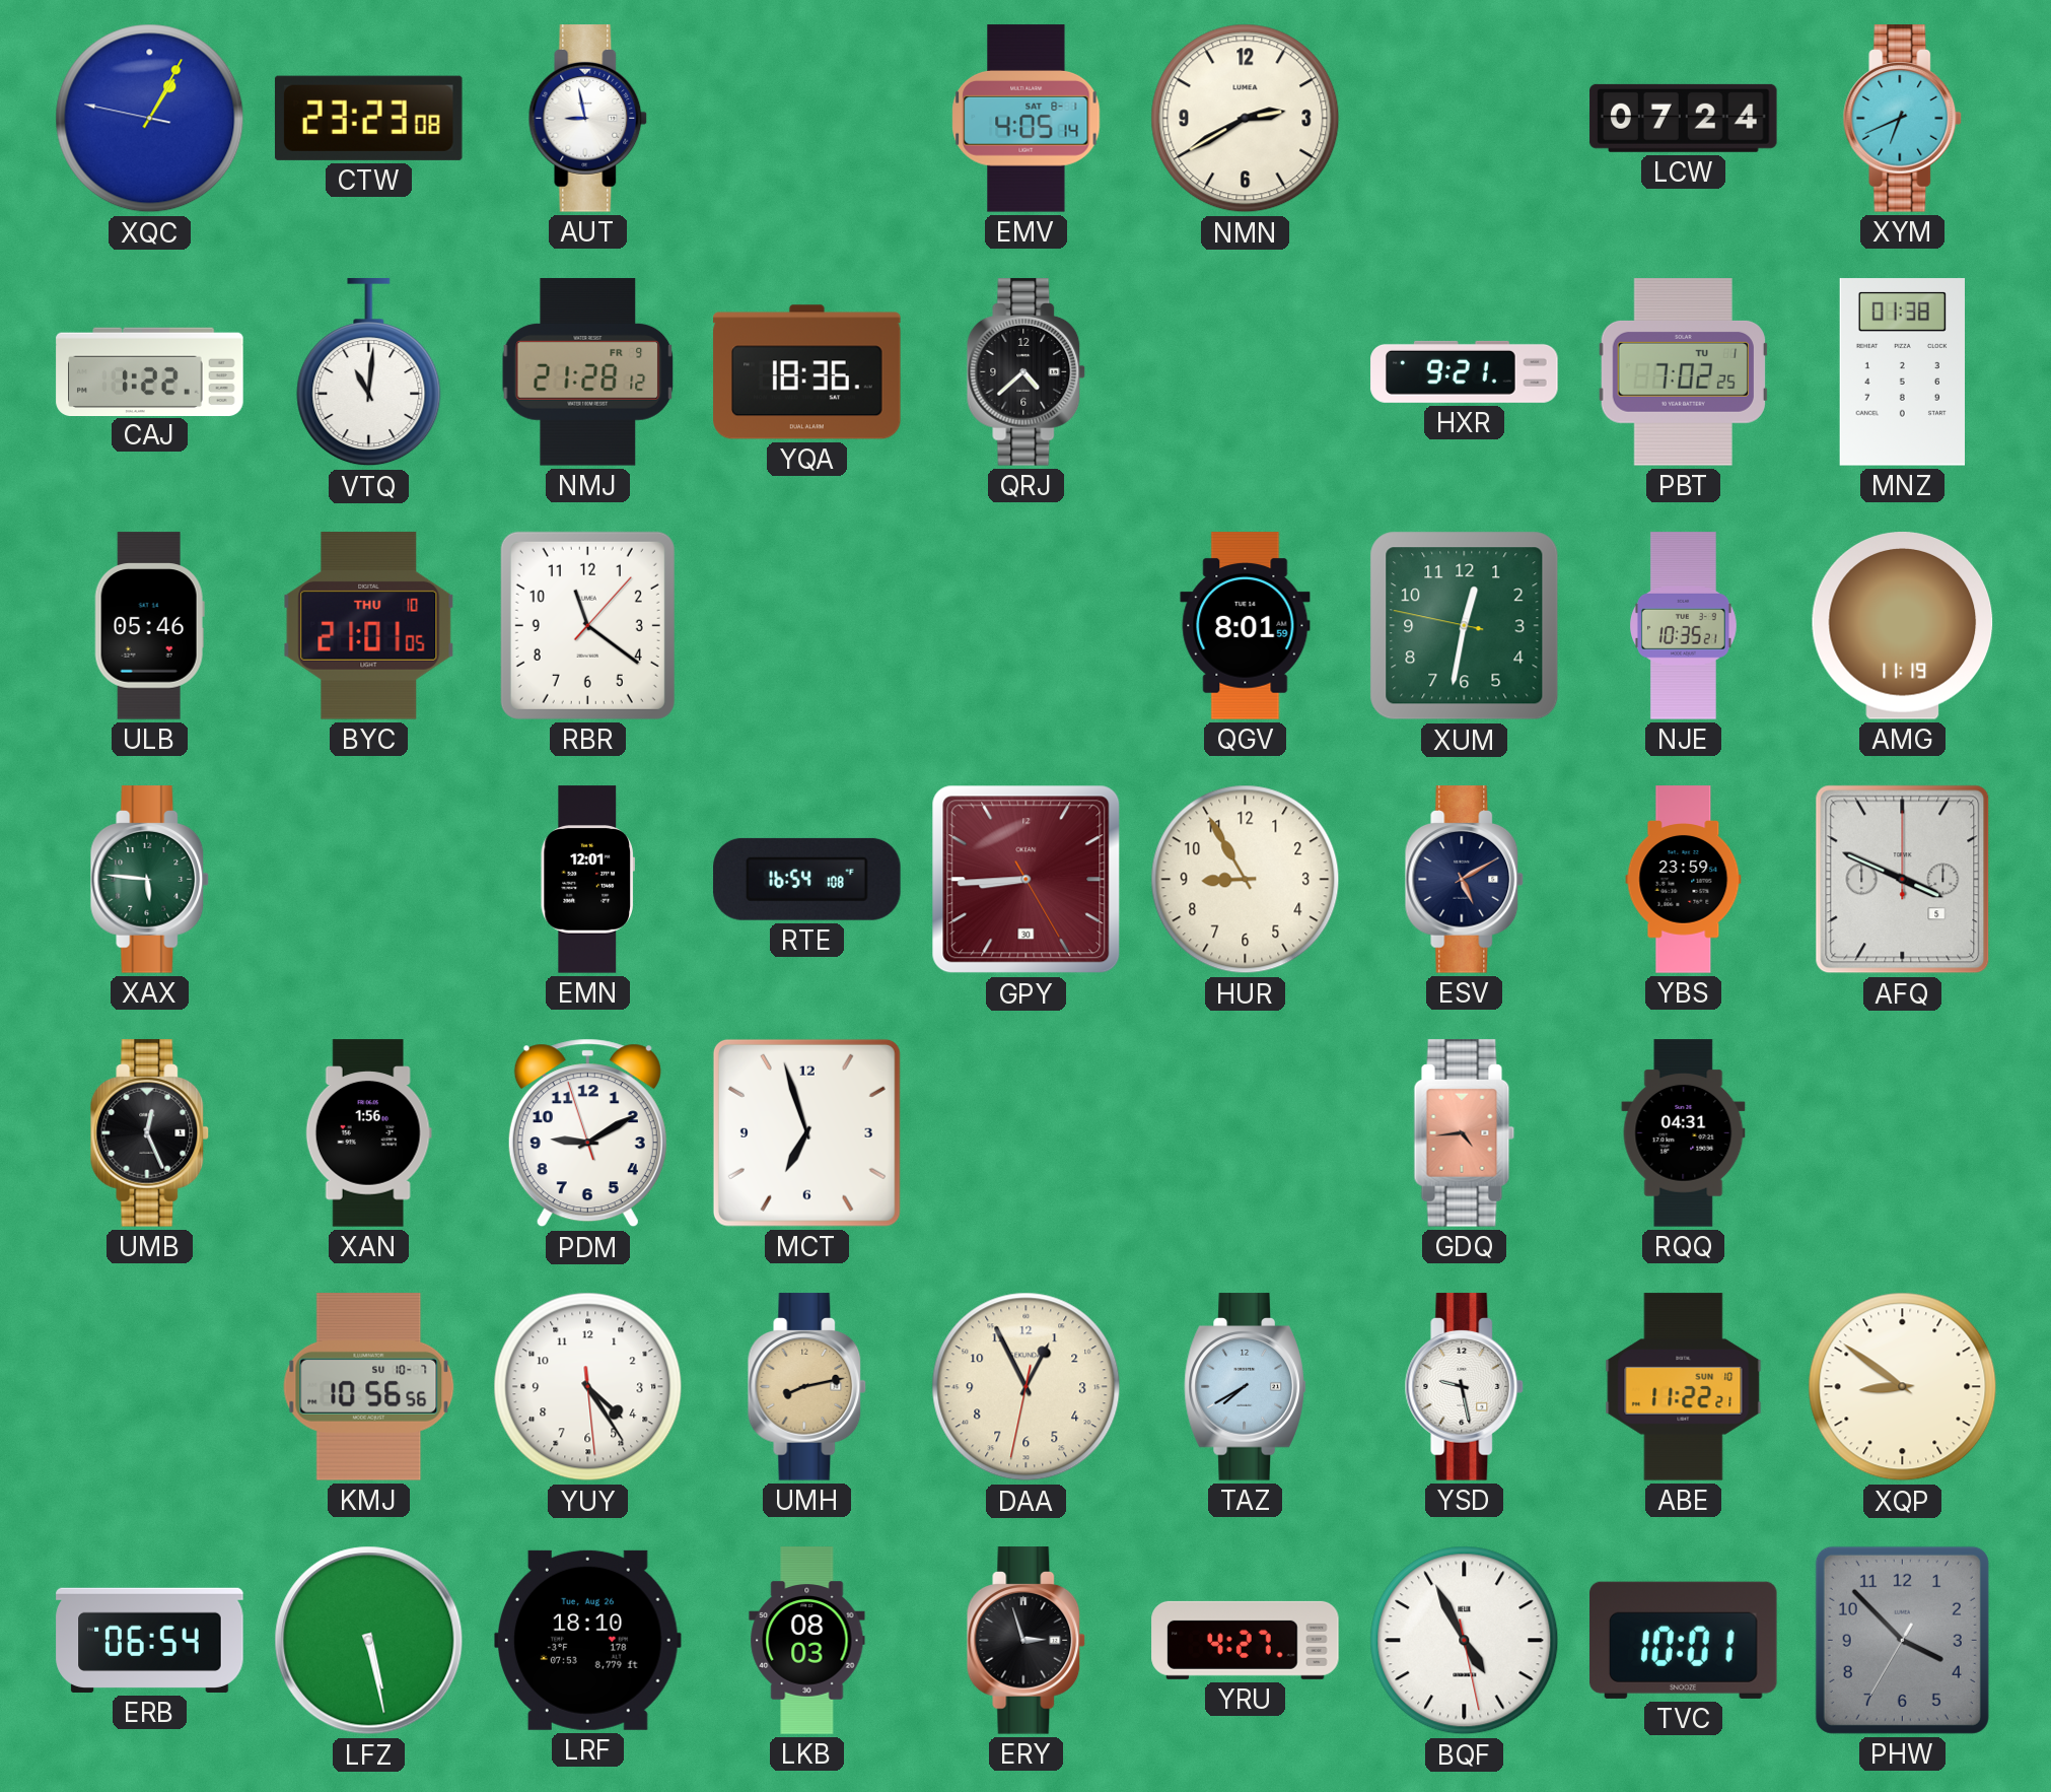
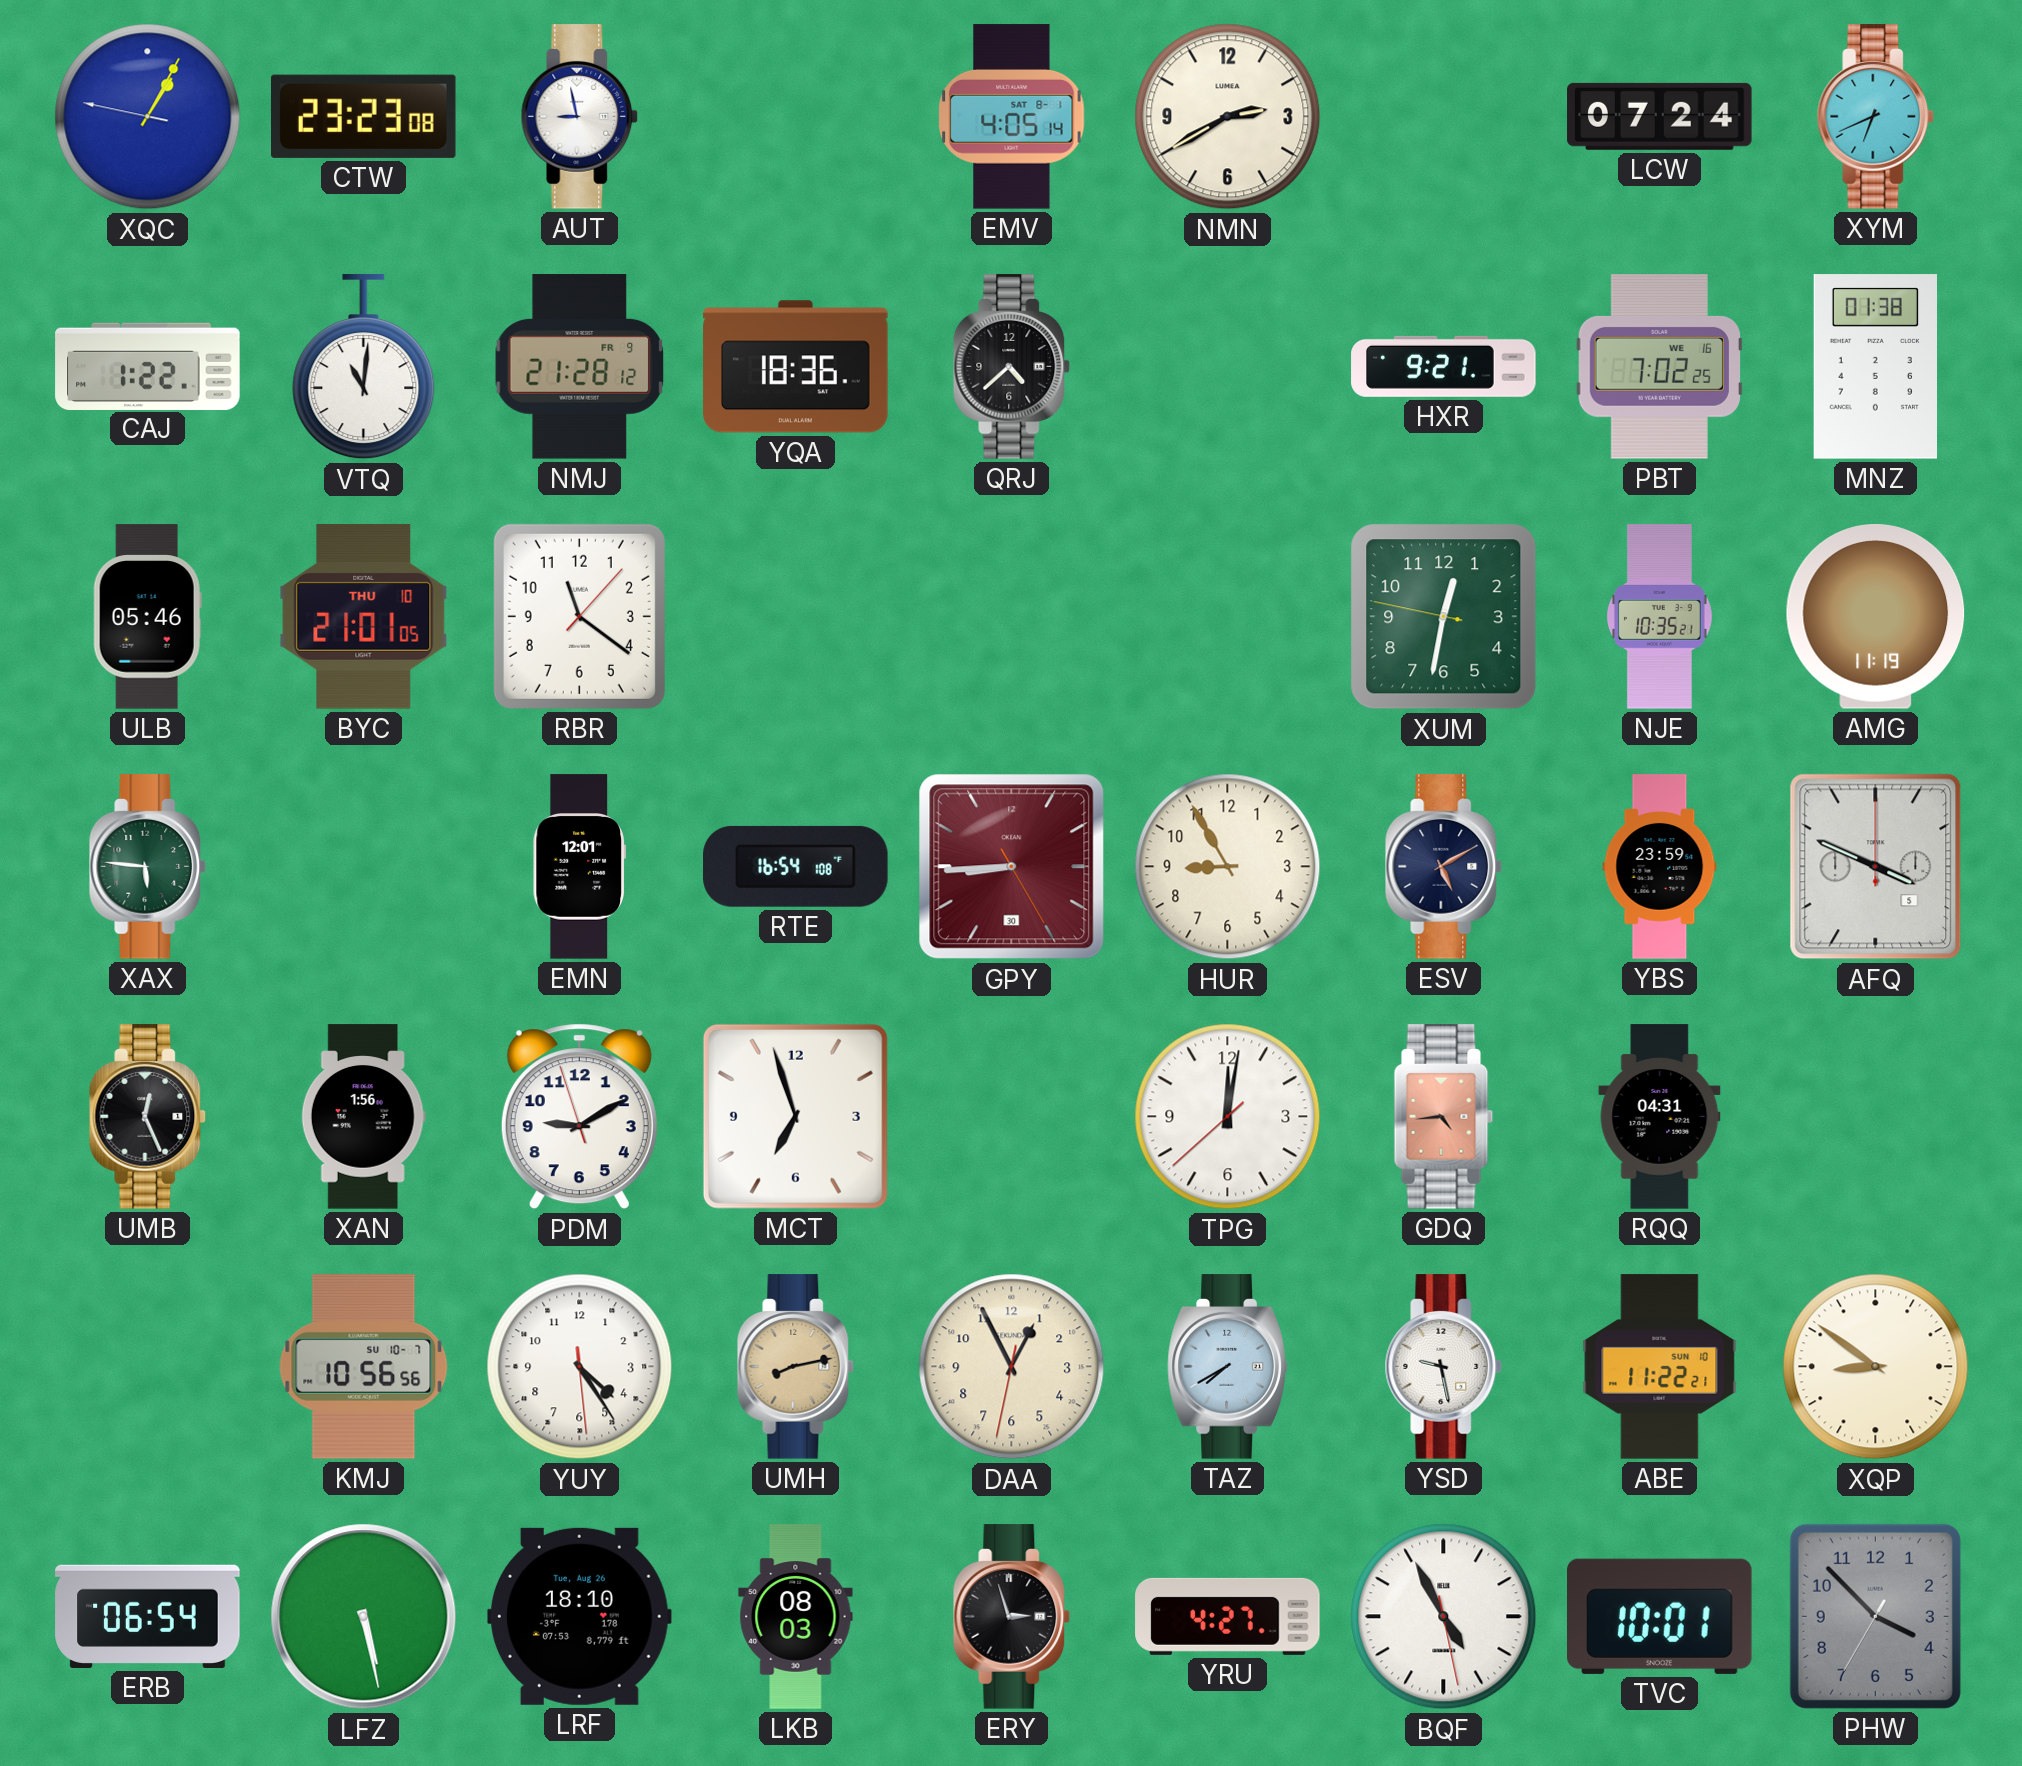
PBT date: TU 1 -> WE 16
QGV: 8:01 -> none
TPG: none -> 12:01
